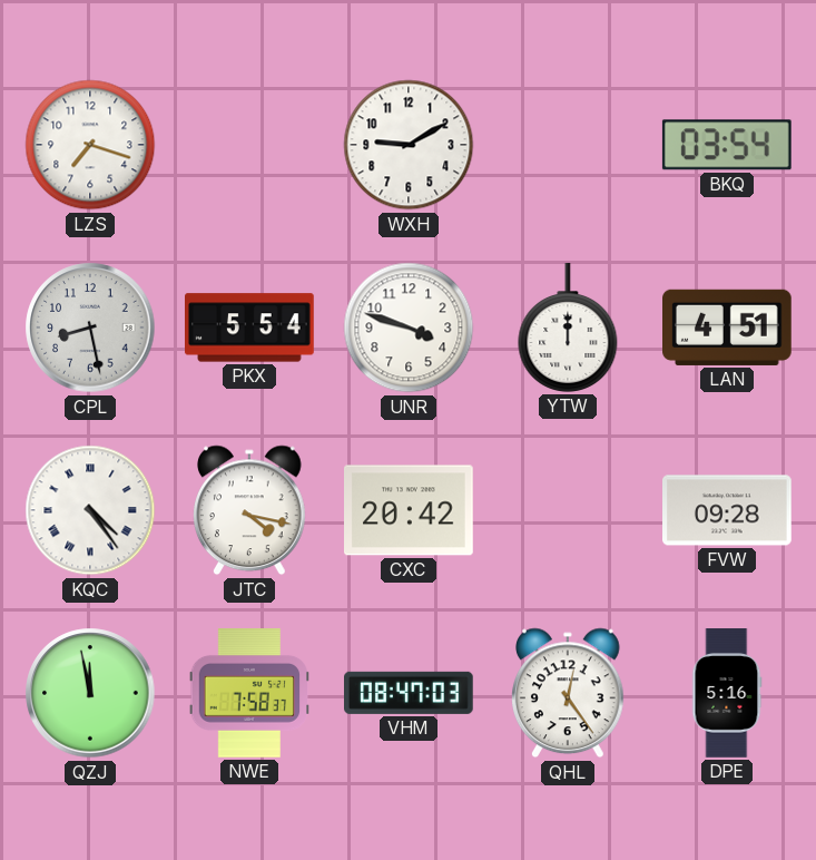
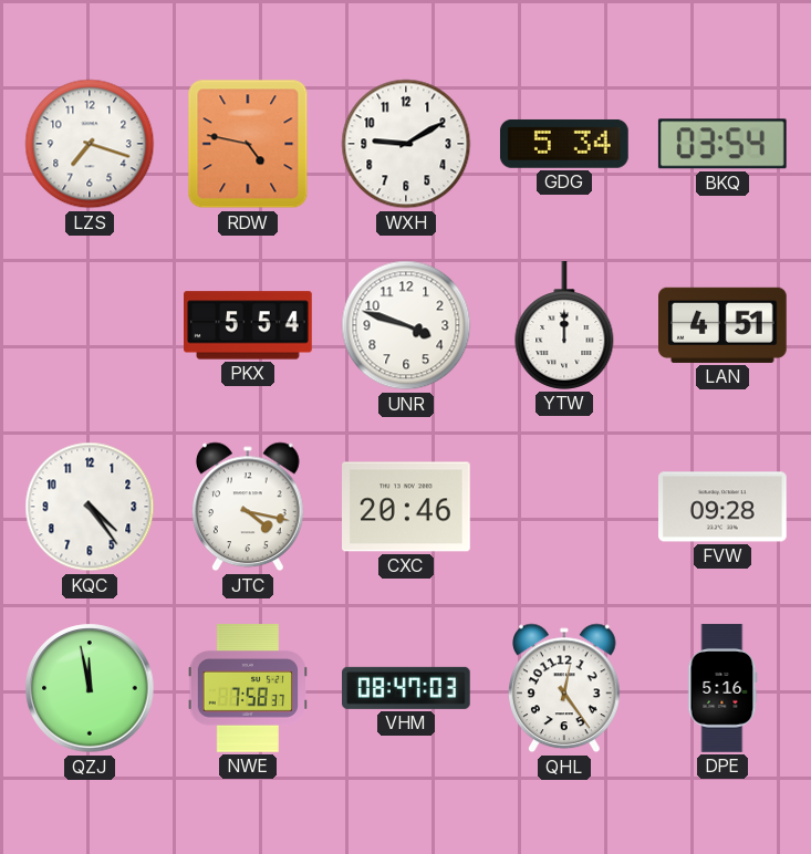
RDW: none -> 4:47
GDG: none -> 5:34
CPL: 8:28 -> none
KQC numerals: Roman -> Arabic
CXC: 20:42 -> 20:46
